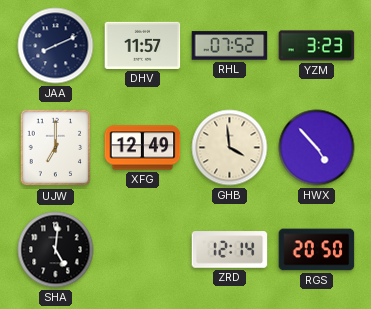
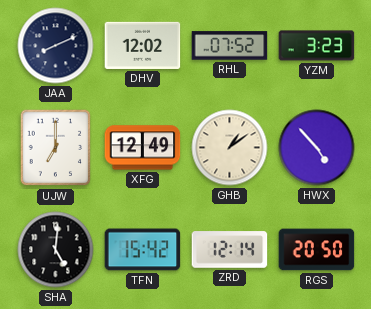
DHV: 11:57 -> 12:02
GHB: 3:59 -> 1:09
TFN: none -> 15:42
